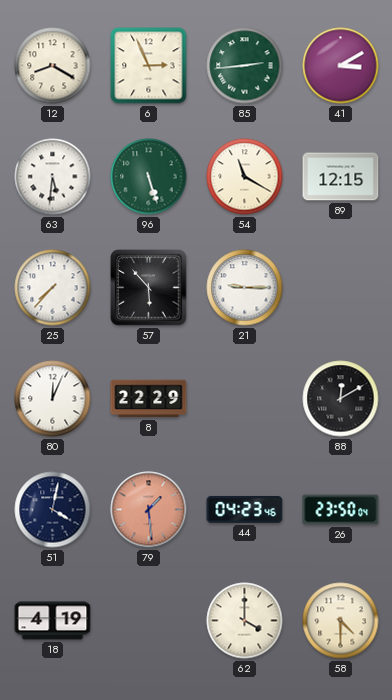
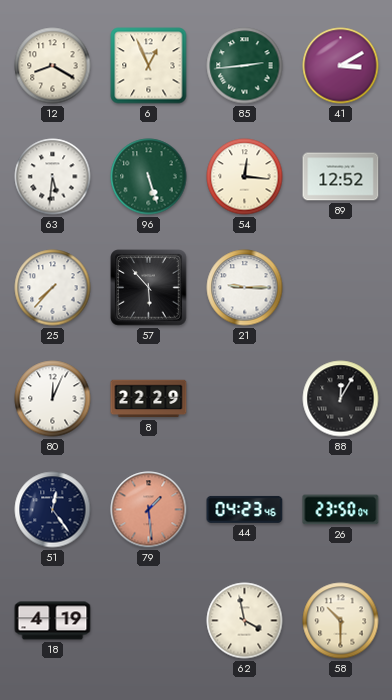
6: 2:56 -> 12:56
54: 11:20 -> 12:16
89: 12:15 -> 12:52
88: 12:10 -> 12:05
51: 4:02 -> 12:24
62: 4:00 -> 3:58
58: 4:30 -> 10:30
